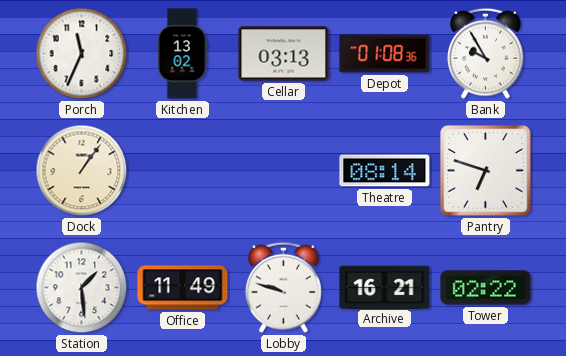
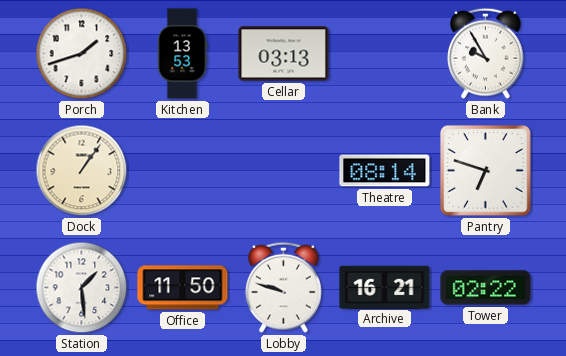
Porch: 11:34 -> 1:42
Kitchen: 13:02 -> 13:53
Depot: 01:08 -> none
Office: 11:49 -> 11:50
